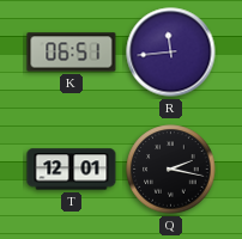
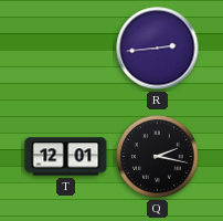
K: 06:51 -> none
R: 11:44 -> 2:44
